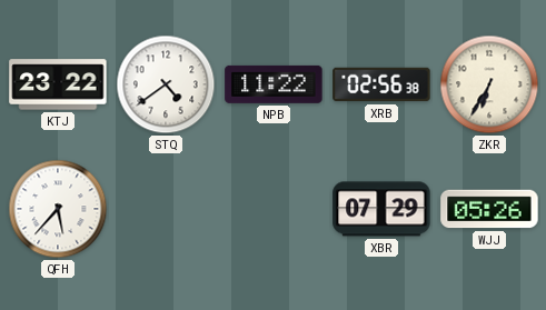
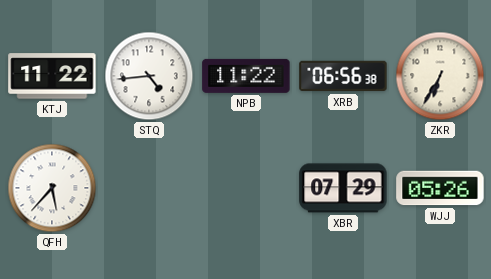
KTJ: 23:22 -> 11:22
STQ: 4:39 -> 4:44
XRB: 02:56 -> 06:56
